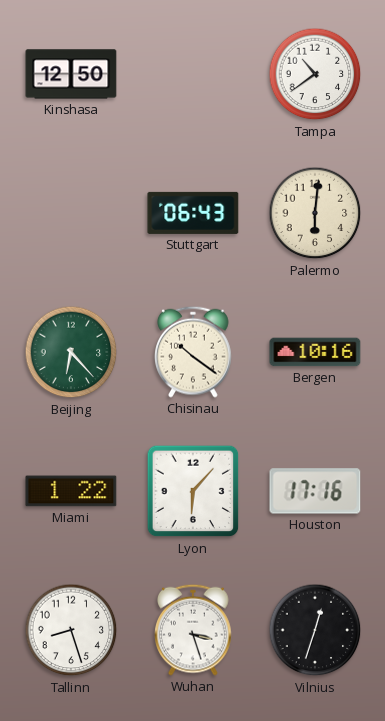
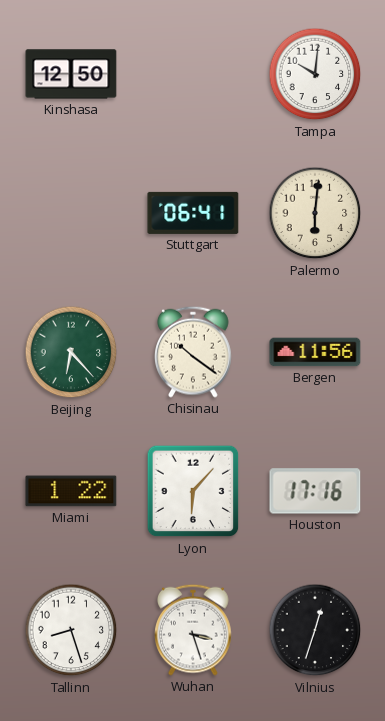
Tampa: 10:39 -> 10:01
Stuttgart: 06:43 -> 06:41
Bergen: 10:16 -> 11:56
